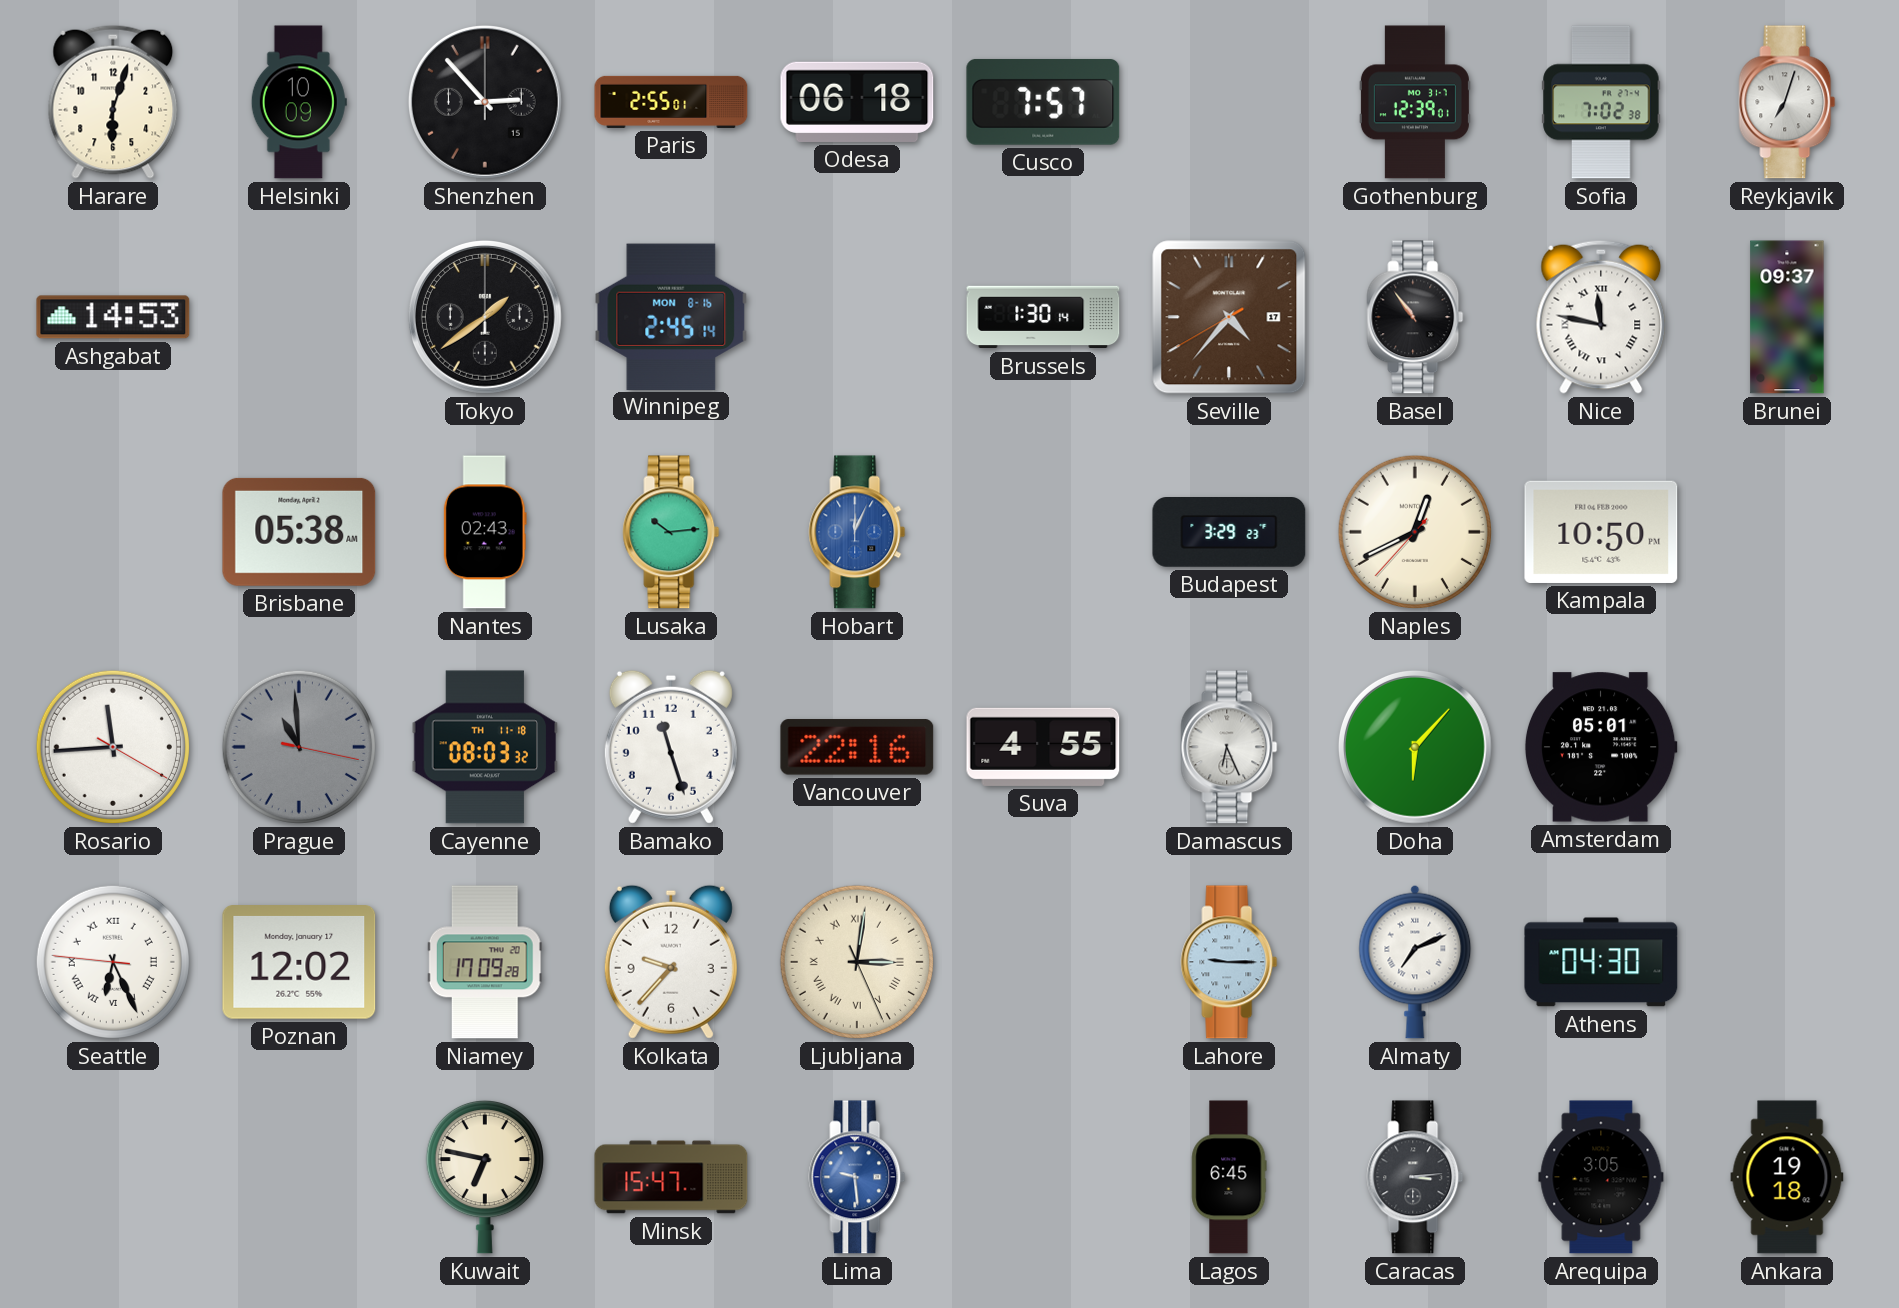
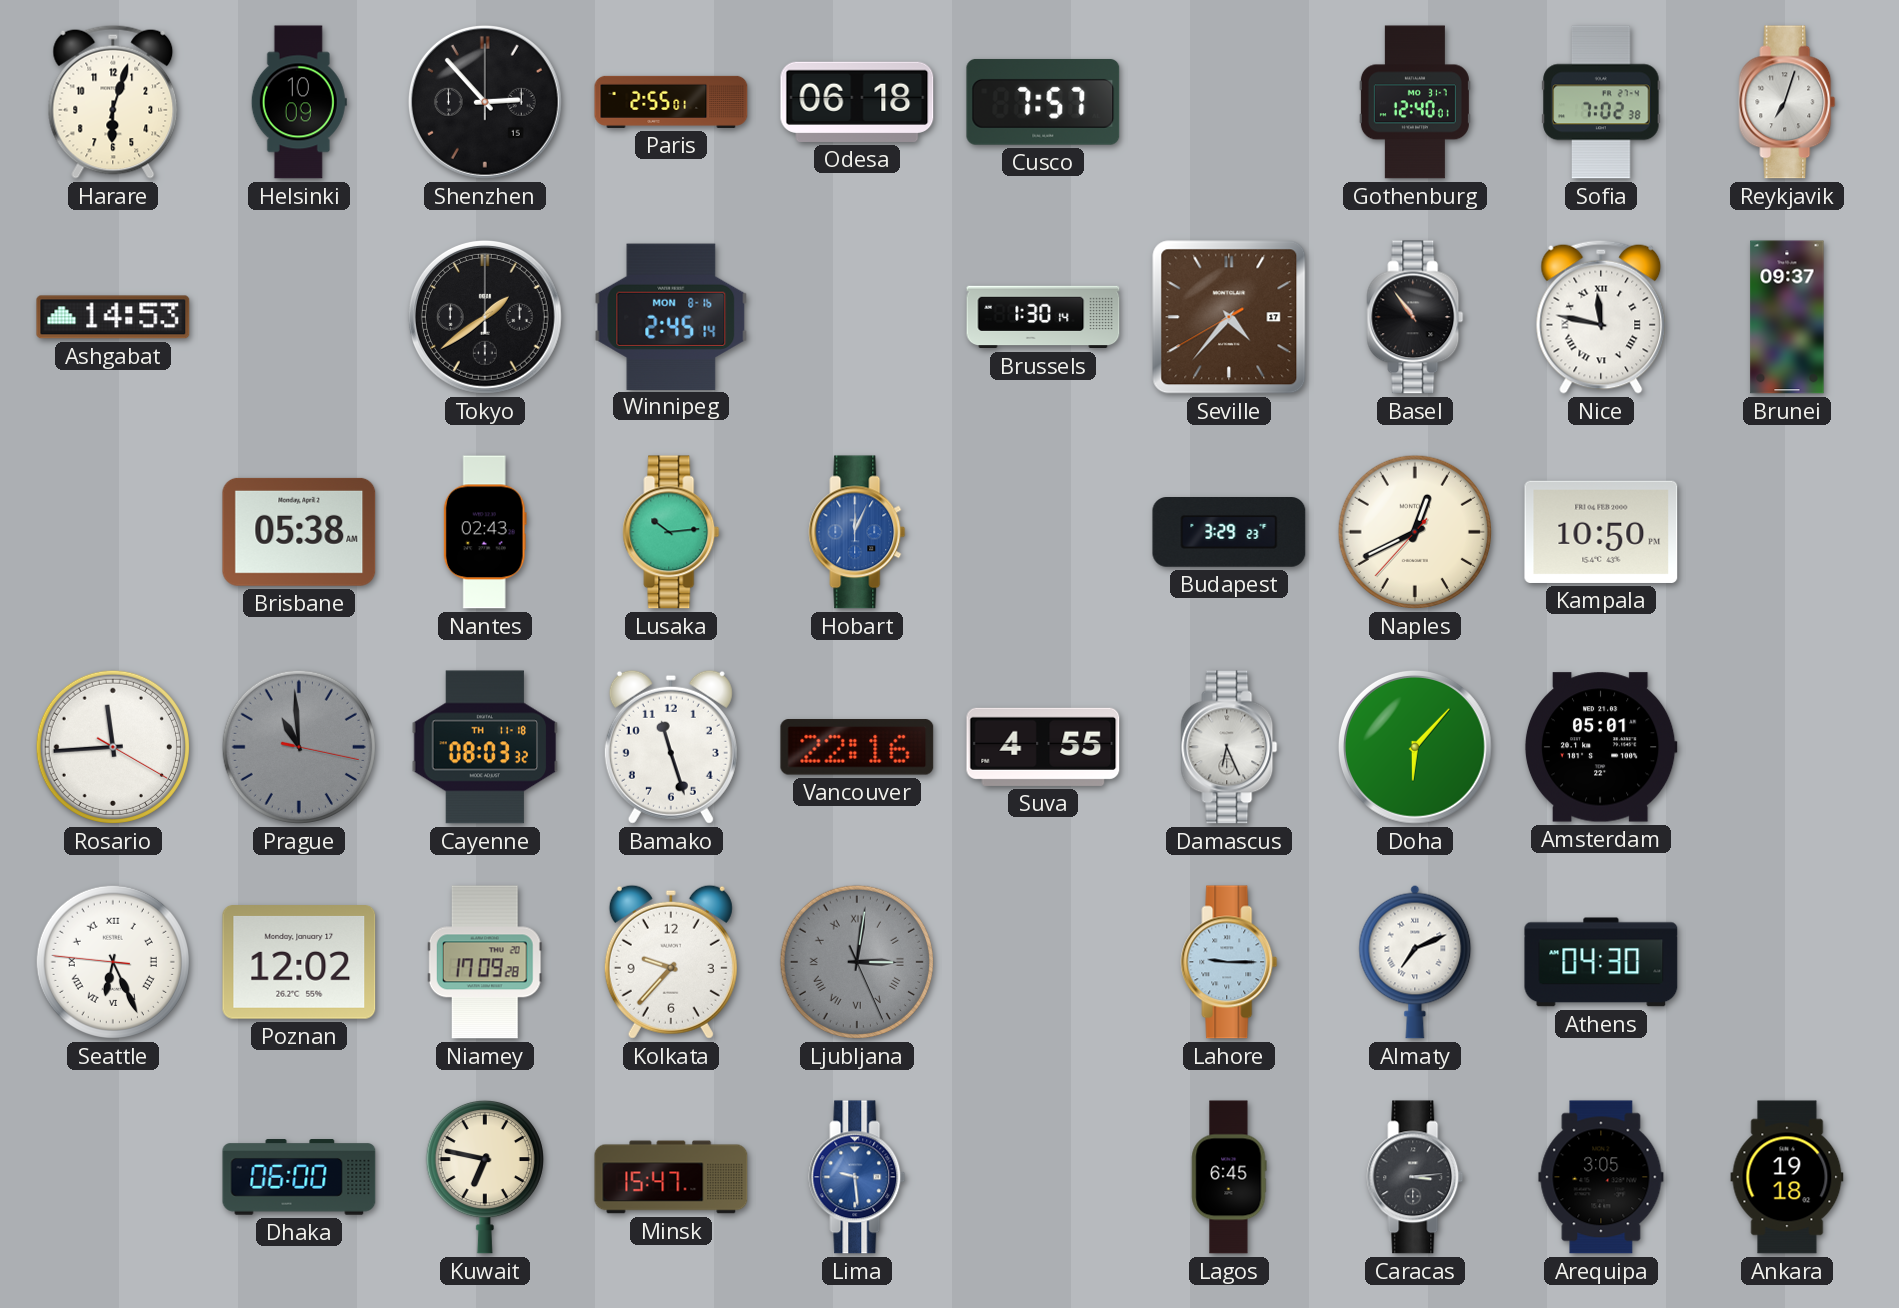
Gothenburg: 12:39 -> 12:40
Ljubljana dial: cream -> grey
Dhaka: none -> 06:00
